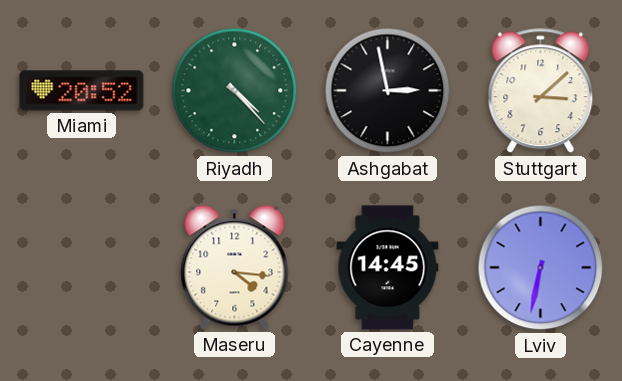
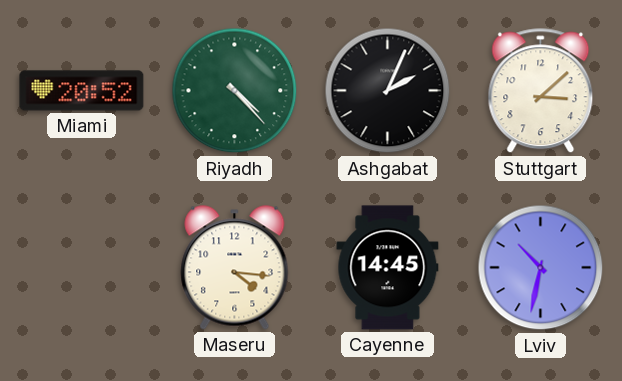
Ashgabat: 2:58 -> 2:04
Lviv: 6:32 -> 10:32
